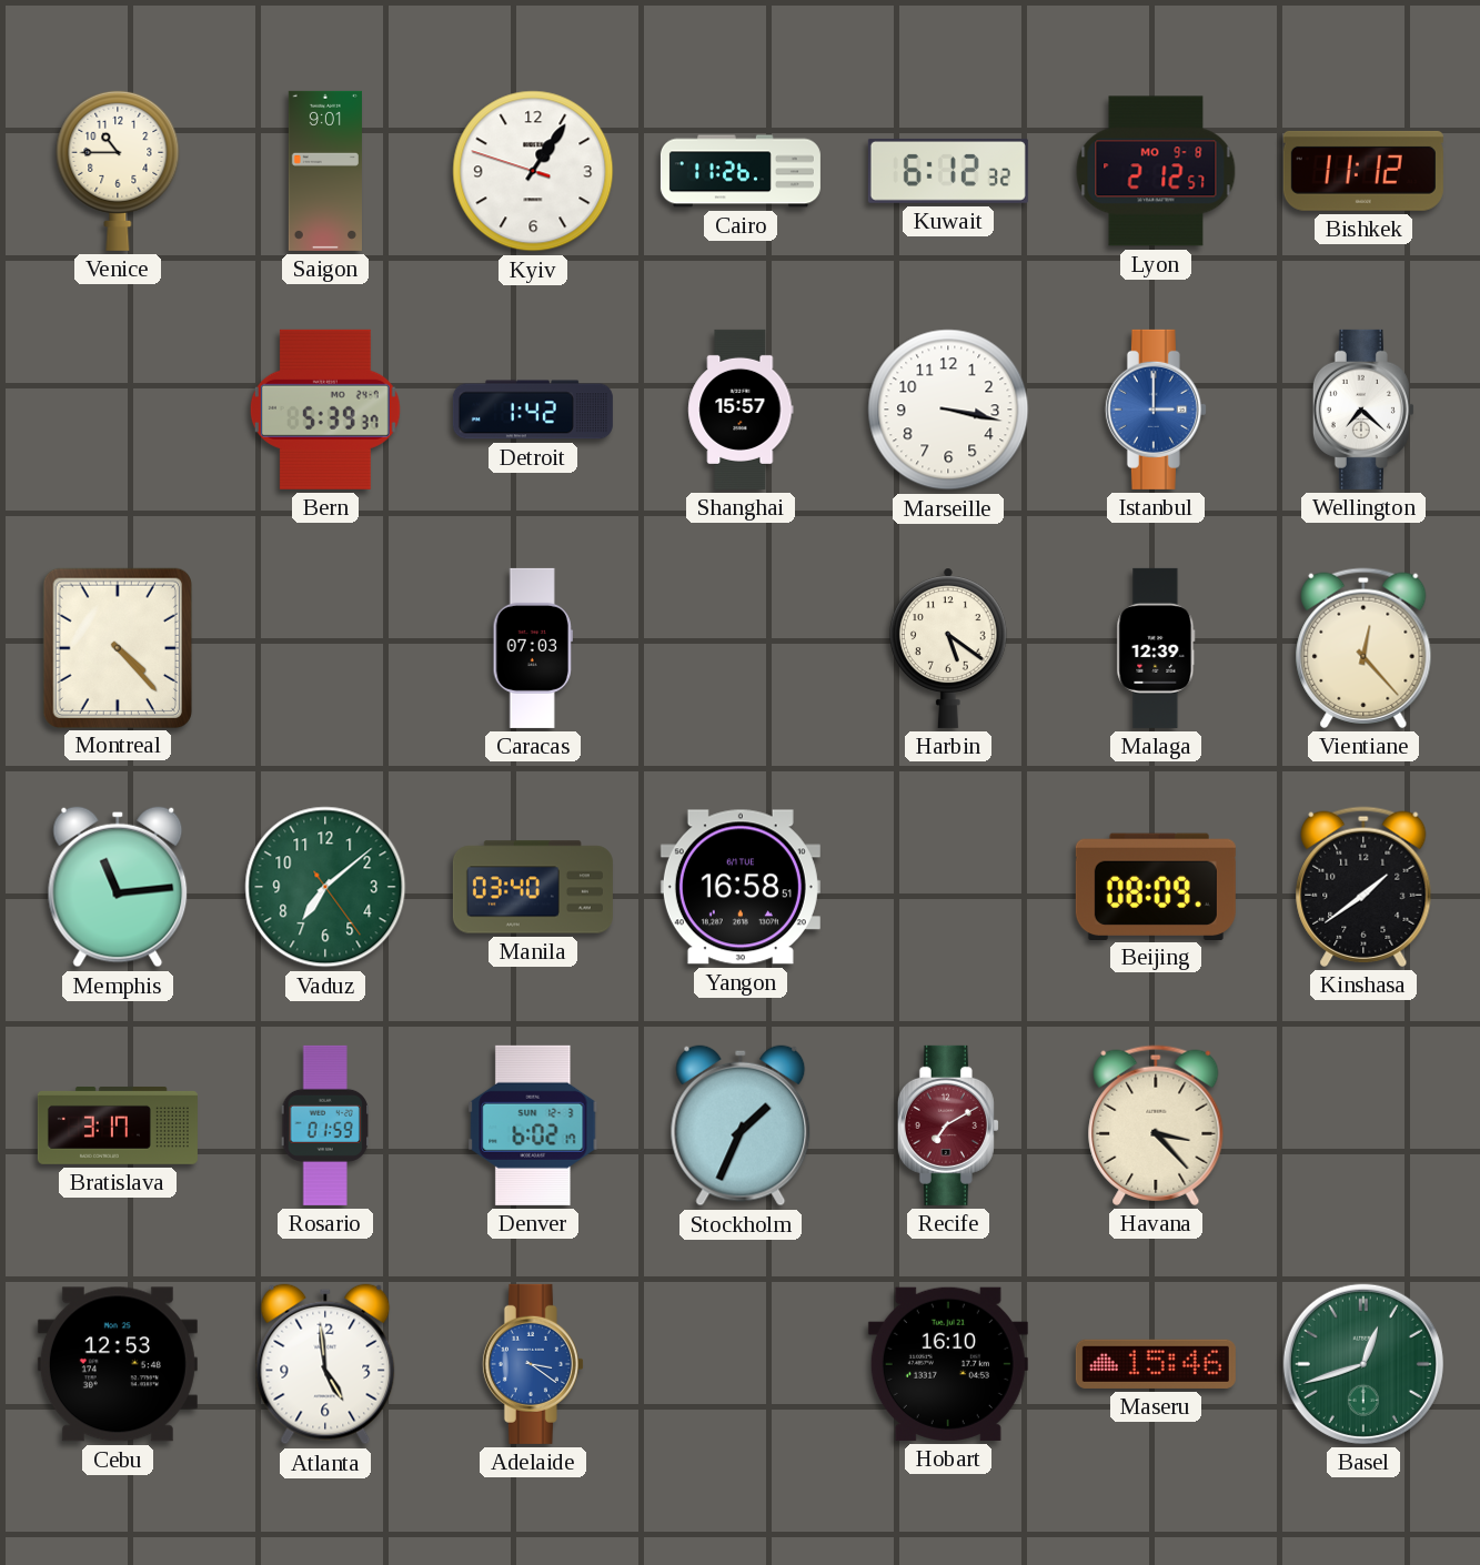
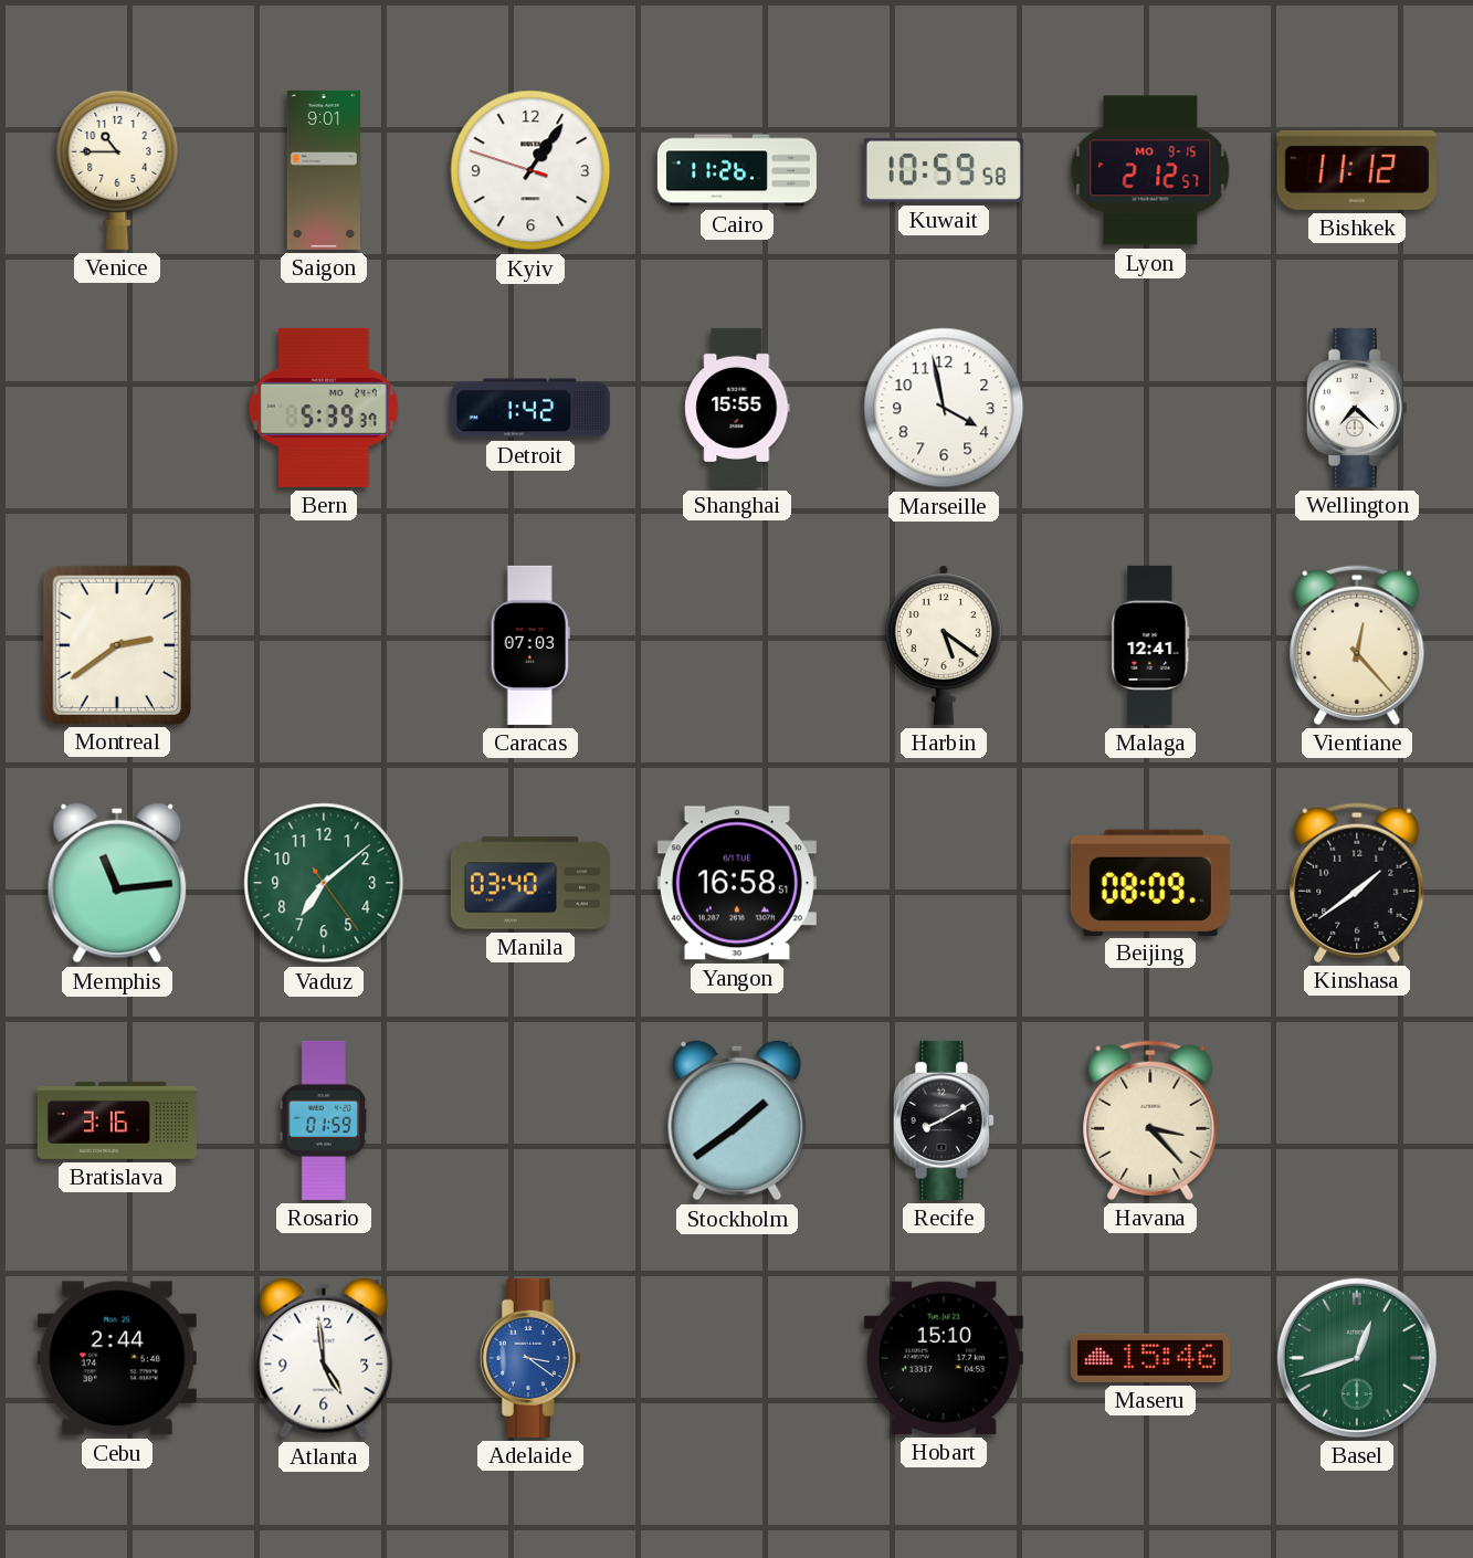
Kuwait: 6:12 -> 10:59
Lyon date: MO 9-8 -> MO 9-15
Shanghai: 15:57 -> 15:55
Marseille: 3:17 -> 3:58
Istanbul: 3:00 -> none
Montreal: 4:23 -> 2:39
Malaga: 12:39 -> 12:41
Bratislava: 3:17 -> 3:16
Denver: 6:02 -> none
Stockholm: 1:34 -> 1:39
Recife: 7:10 -> 8:10
Recife dial: burgundy -> black
Cebu: 12:53 -> 2:44
Hobart: 16:10 -> 15:10
